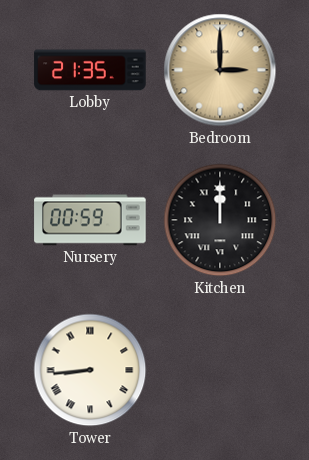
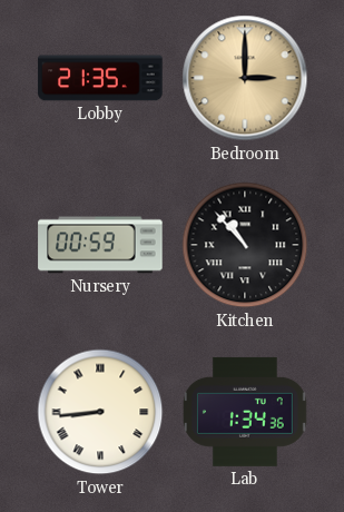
Kitchen: 12:00 -> 10:53
Lab: none -> 1:34
